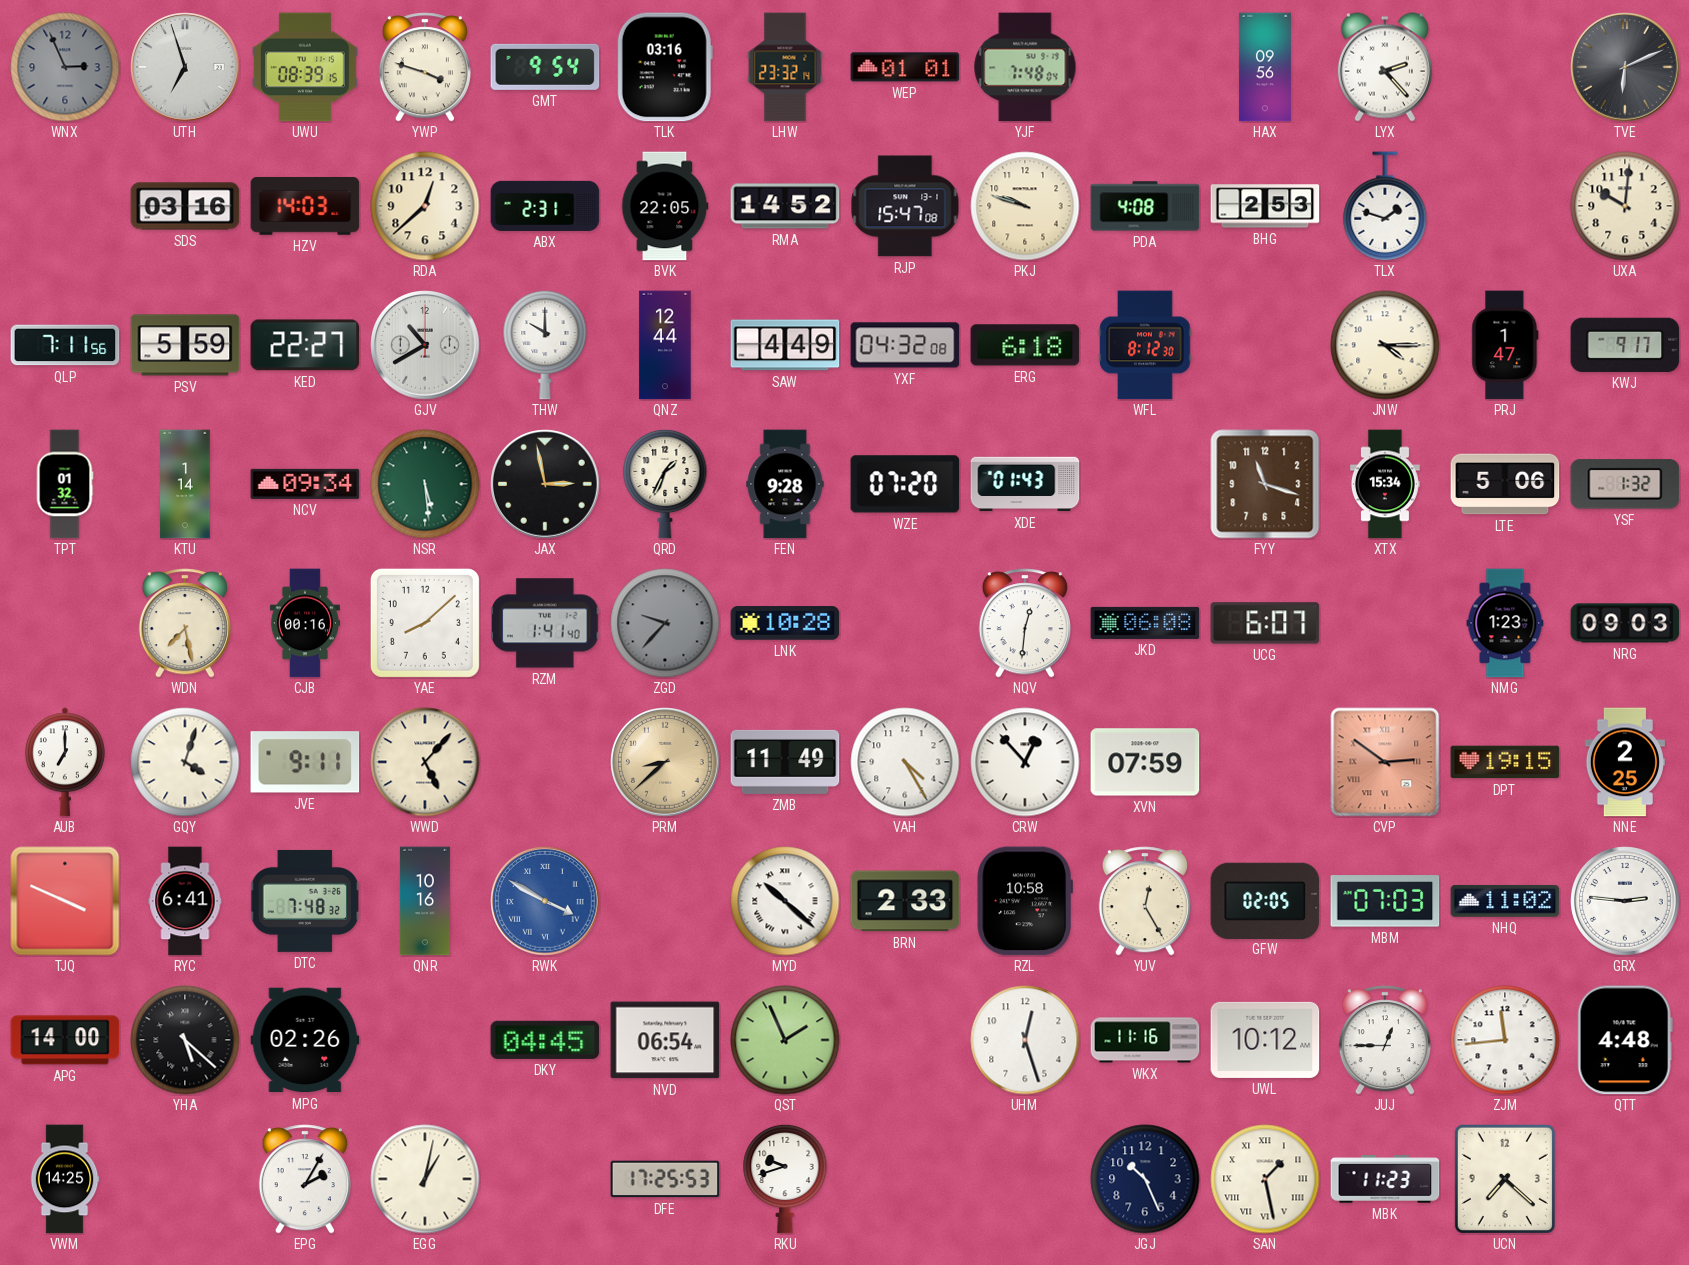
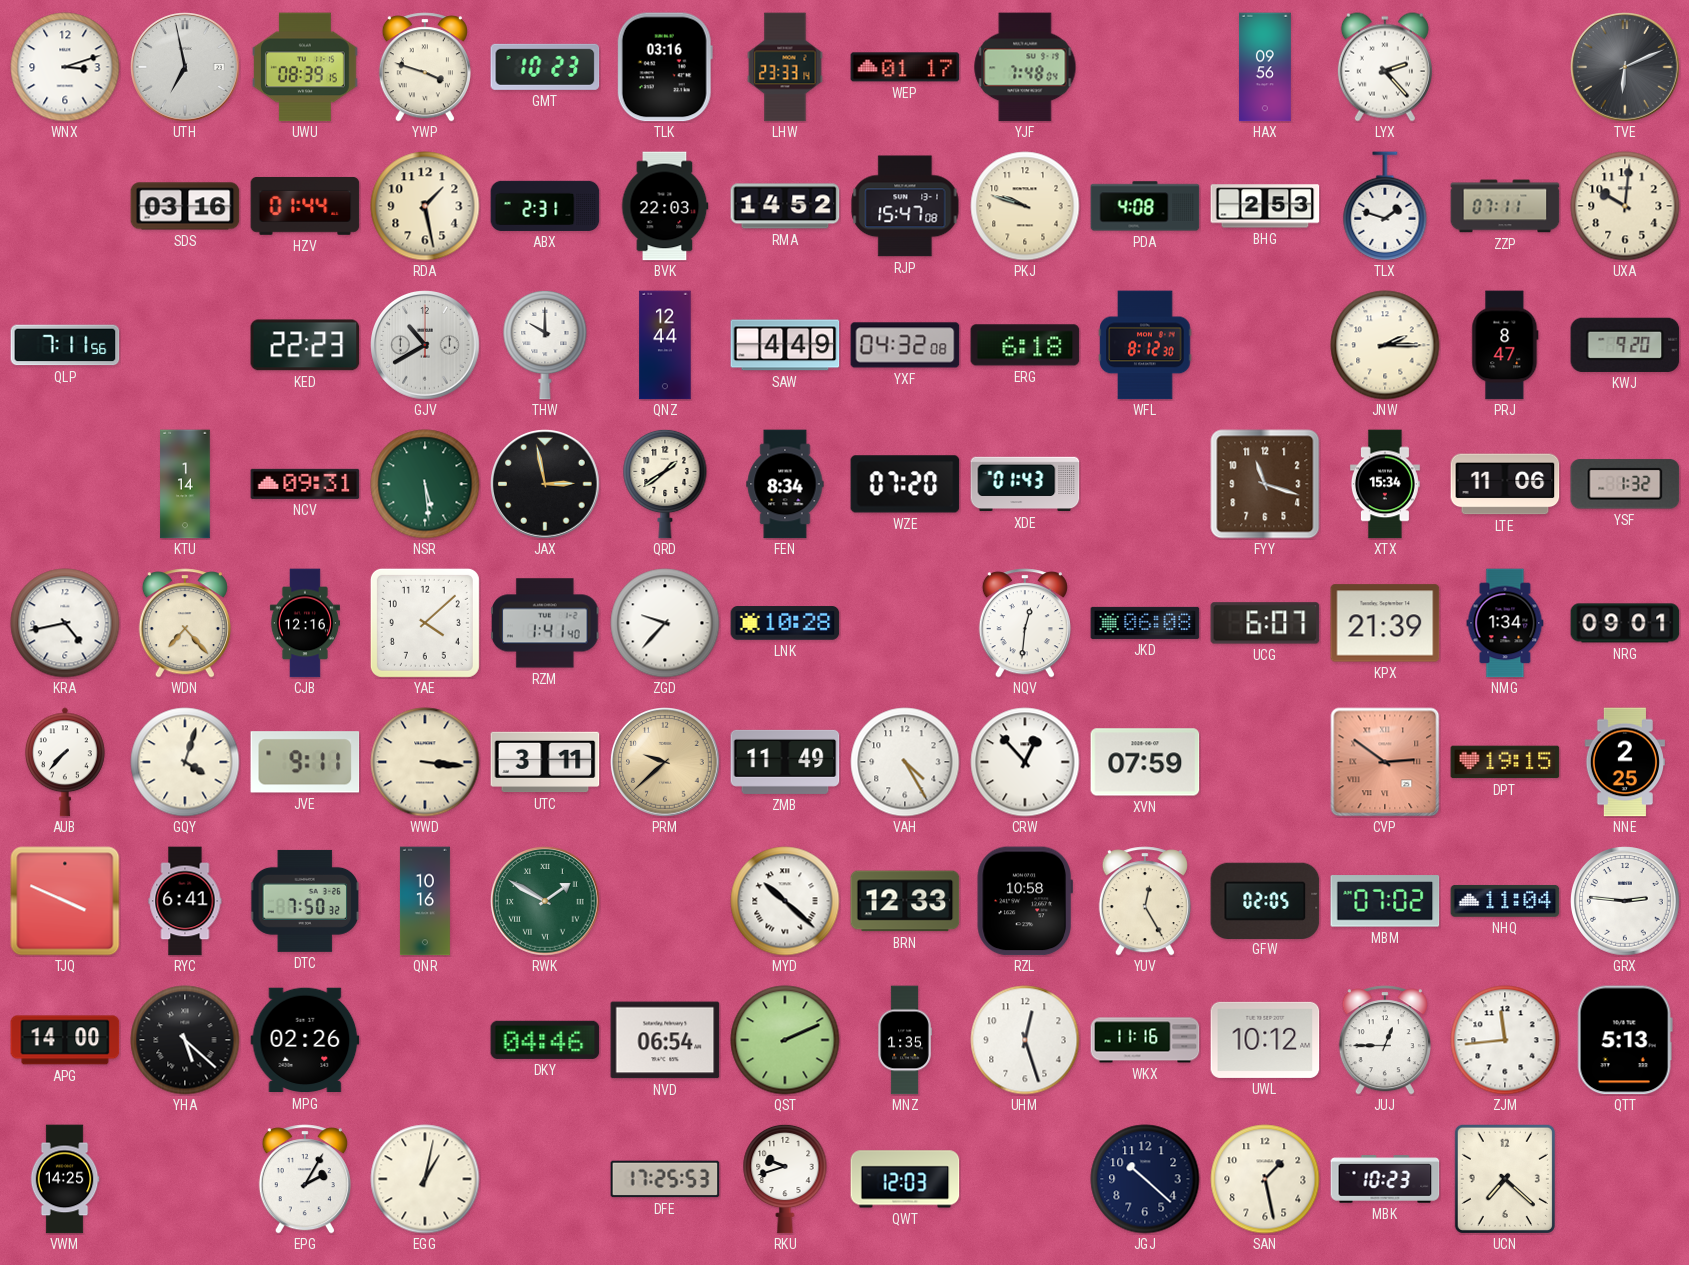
WNX: 2:56 -> 3:12
WNX dial: grey -> white
UTH: 6:57 -> 6:58
GMT: 9:54 -> 10:23
LHW: 23:32 -> 23:33
WEP: 01:01 -> 01:17
HZV: 14:03 -> 01:44
RDA: 12:38 -> 1:28
BVK: 22:05 -> 22:03
ZZP: none -> 07:11
PSV: 5:59 -> none
KED: 22:27 -> 22:23
JNW: 4:15 -> 2:15
PRJ: 1:47 -> 8:47
KWJ: 9:17 -> 9:20
TPT: 01:32 -> none
NCV: 09:34 -> 09:31
QRD: 1:34 -> 1:39
FEN: 9:28 -> 8:34
LTE: 5:06 -> 11:06
KRA: none -> 4:43
WDN: 7:28 -> 7:23
CJB: 00:16 -> 12:16
YAE: 8:08 -> 4:08
ZGD dial: grey -> white
KPX: none -> 21:39
NMG: 1:23 -> 1:34
NRG: 09:03 -> 09:01
AUB: 7:00 -> 7:37
WWD: 5:07 -> 3:16
UTC: none -> 3:11
PRM: 8:38 -> 9:38
DTC: 7:48 -> 7:50
RWK: 3:50 -> 1:50
RWK dial: blue -> green
BRN: 2:33 -> 12:33
MBM: 07:03 -> 07:02
NHQ: 11:02 -> 11:04
DKY: 04:45 -> 04:46
QST: 1:56 -> 2:11
MNZ: none -> 1:35
QTT: 4:48 -> 5:13
QWT: none -> 12:03
JGJ: 10:26 -> 10:22
SAN numerals: Roman -> Arabic
MBK: 11:23 -> 10:23
